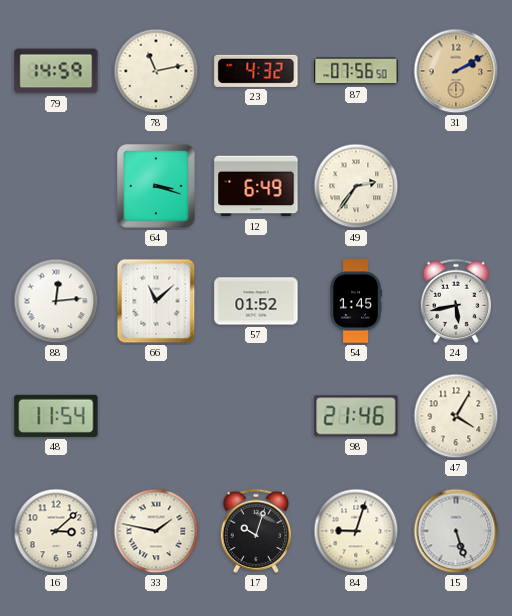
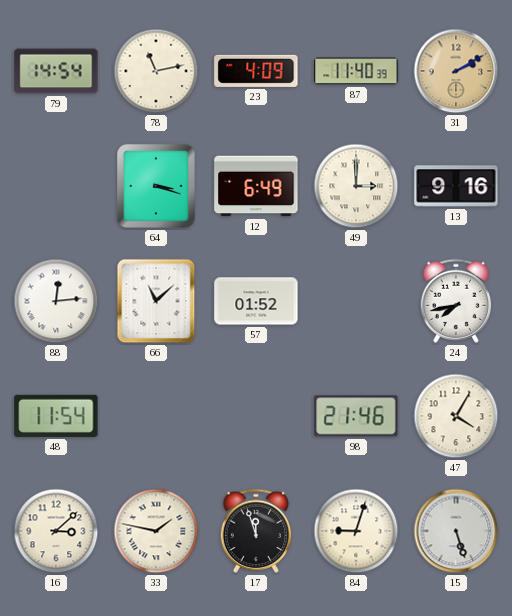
79: 14:59 -> 14:54
23: 4:32 -> 4:09
87: 07:56 -> 11:40
49: 2:36 -> 3:00
13: none -> 9:16
54: 1:45 -> none
24: 5:43 -> 7:43
17: 10:03 -> 11:57
